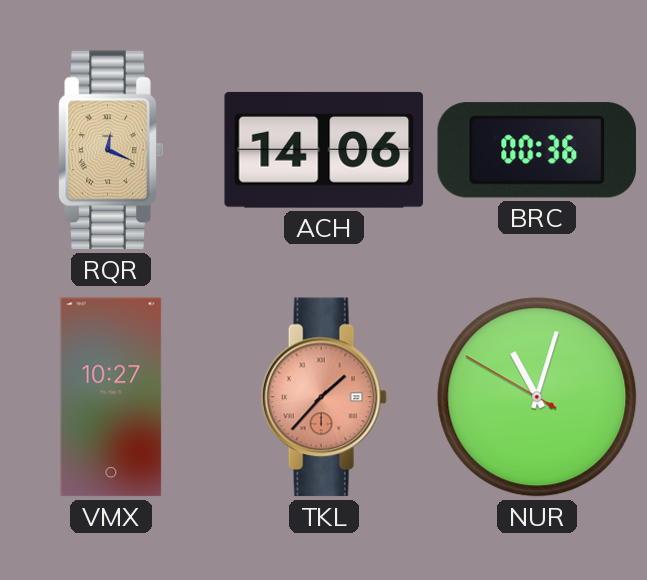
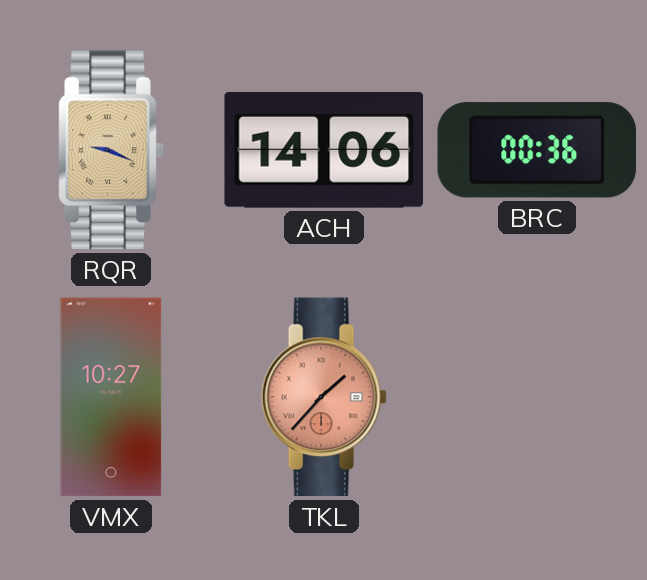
RQR: 12:19 -> 9:19
NUR: 11:02 -> none
